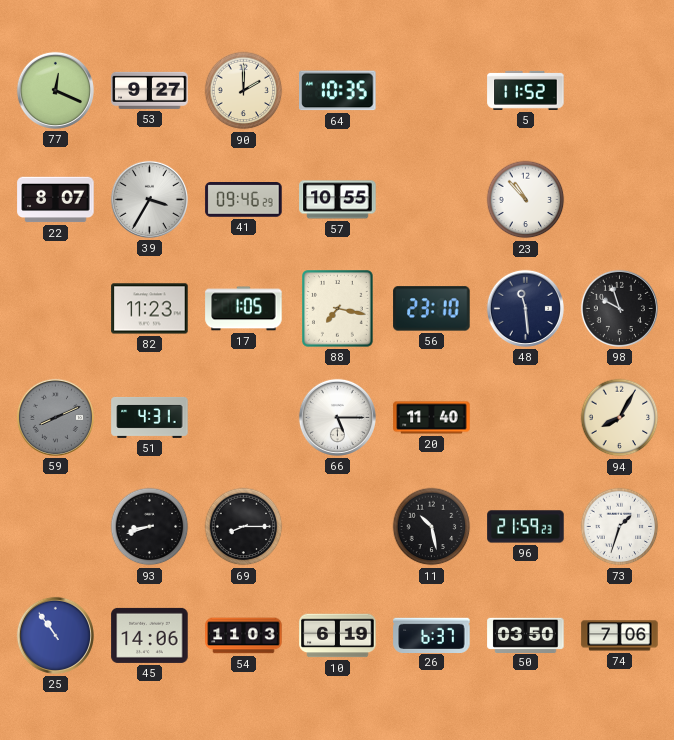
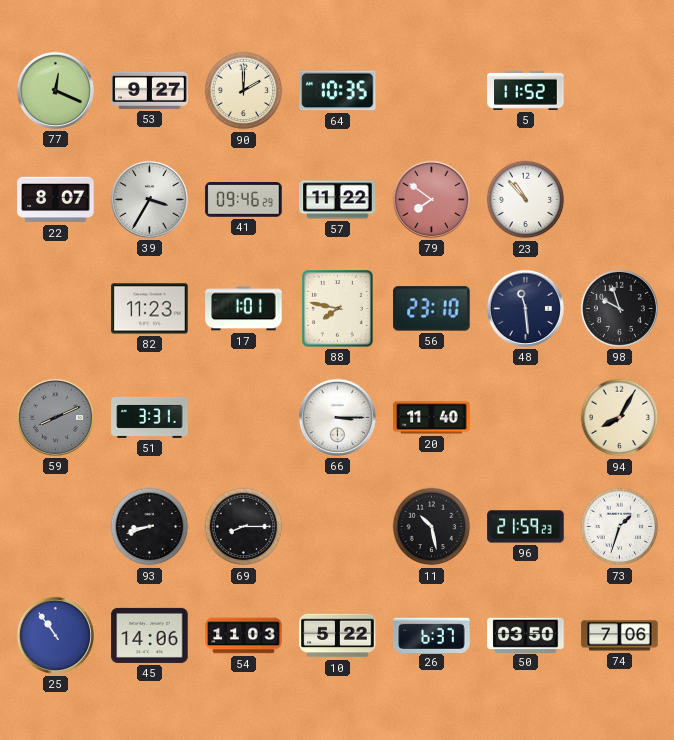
57: 10:55 -> 11:22
79: none -> 7:51
17: 1:05 -> 1:01
88: 7:17 -> 7:47
51: 4:31 -> 3:31
66: 5:15 -> 3:15
10: 6:19 -> 5:22
